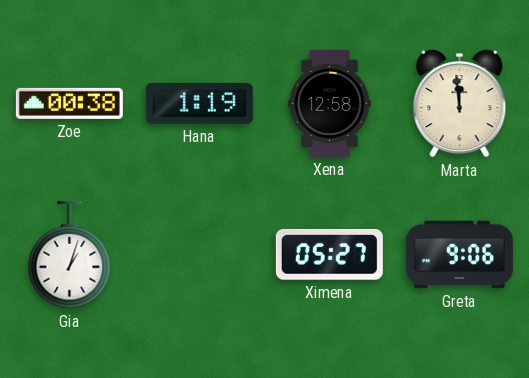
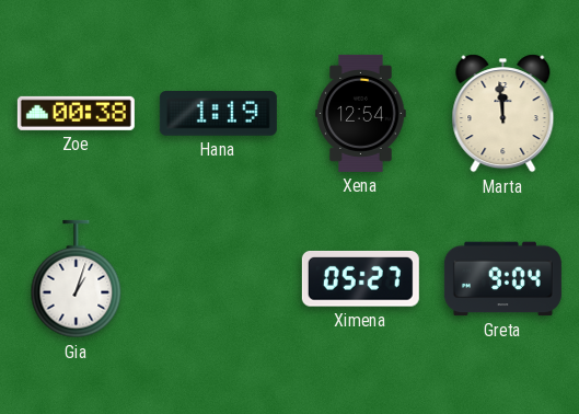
Xena: 12:58 -> 12:54
Greta: 9:06 -> 9:04
